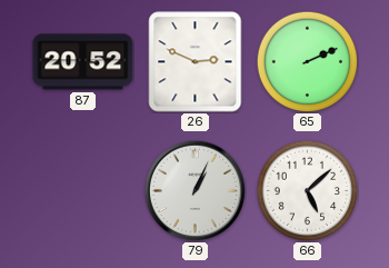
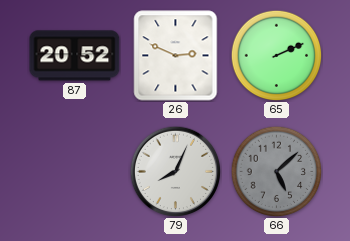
79: 1:04 -> 8:04
66 dial: white -> grey
